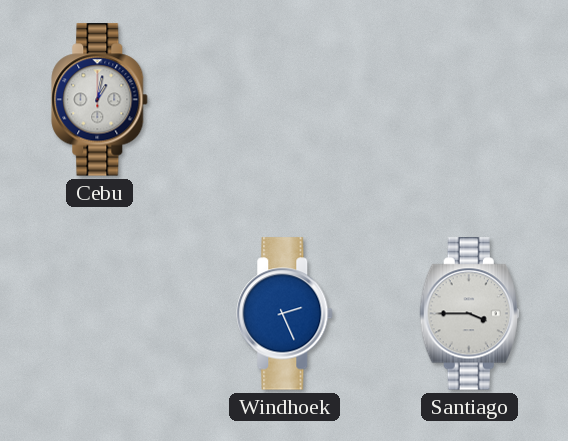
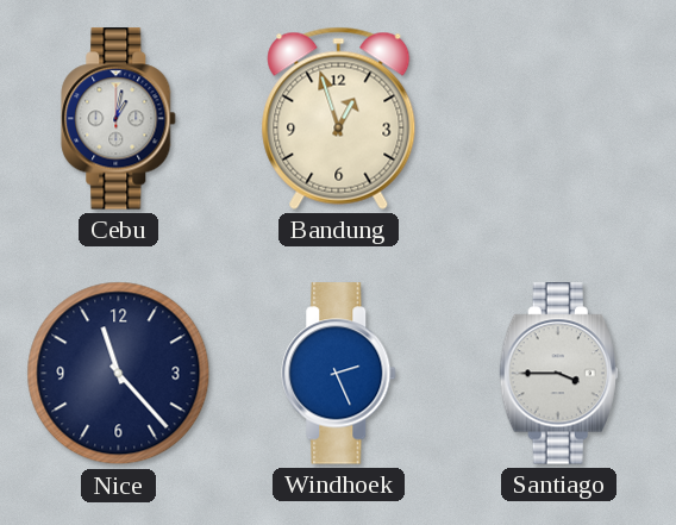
Bandung: none -> 12:57
Nice: none -> 11:23
